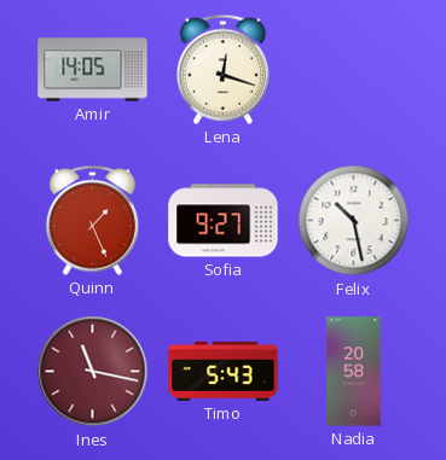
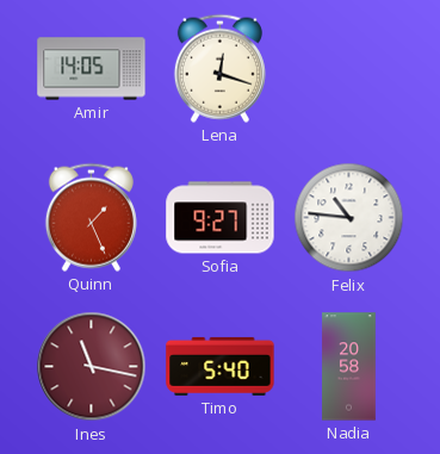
Felix: 10:28 -> 10:46
Timo: 5:43 -> 5:40
